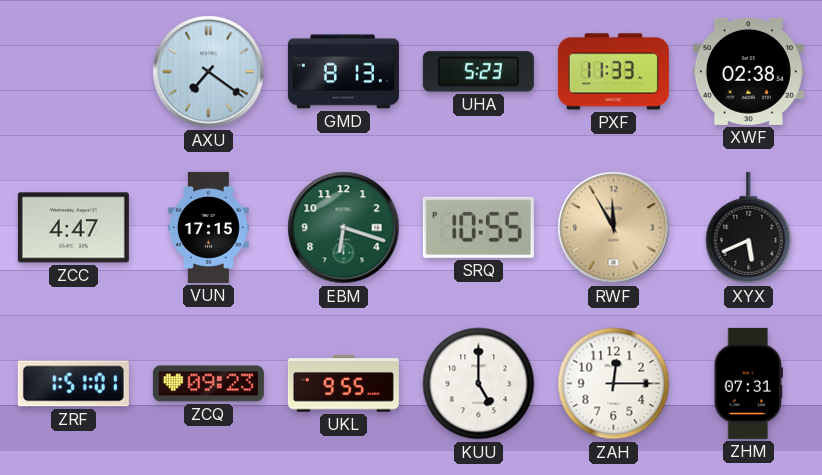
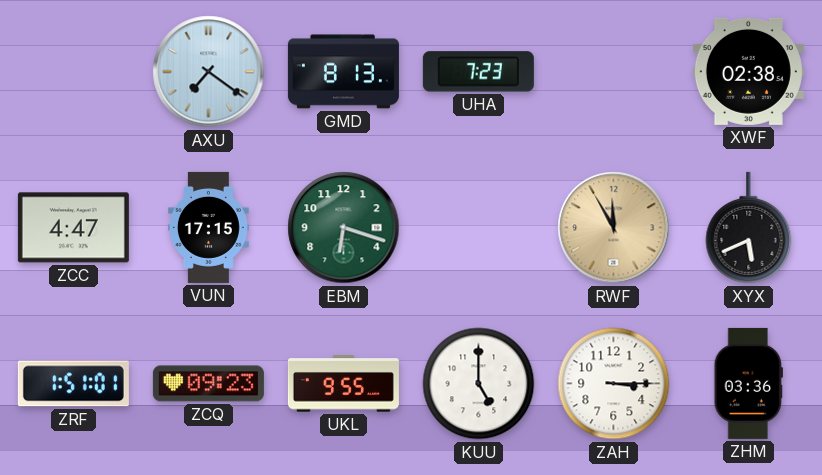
UHA: 5:23 -> 7:23
PXF: 11:33 -> none
SRQ: 10:55 -> none
ZAH: 12:15 -> 3:15
ZHM: 07:31 -> 03:36
